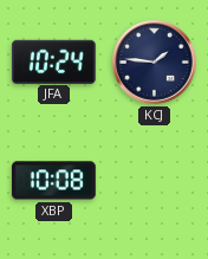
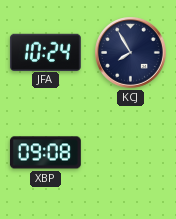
KCJ: 1:46 -> 7:55
XBP: 10:08 -> 09:08
